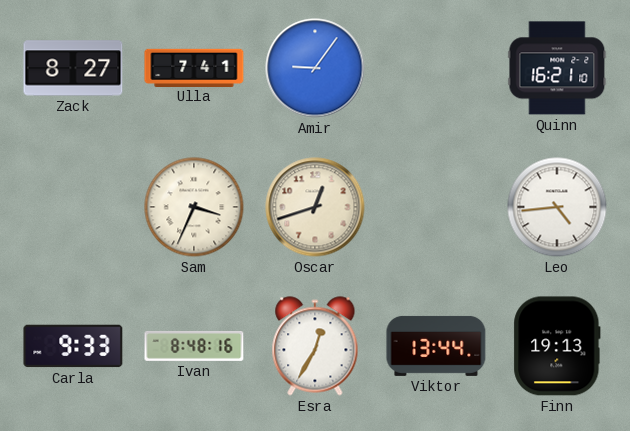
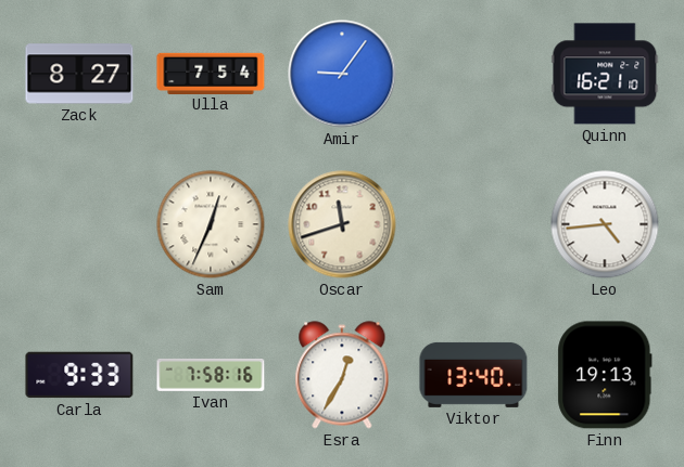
Ulla: 7:41 -> 7:54
Sam: 3:34 -> 12:34
Oscar: 12:42 -> 11:42
Ivan: 8:48 -> 7:58
Viktor: 13:44 -> 13:40
